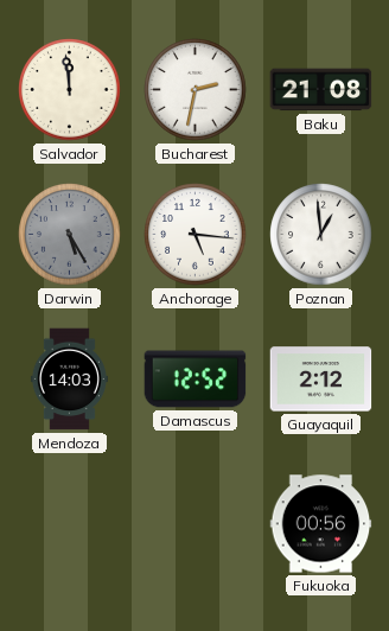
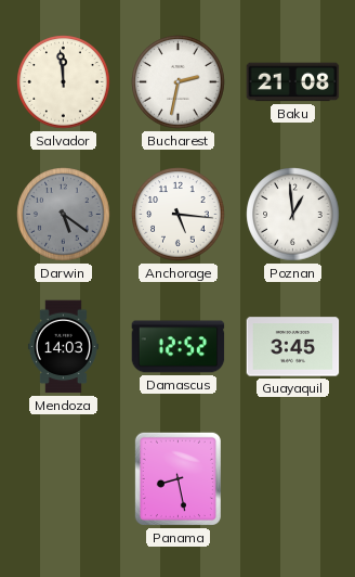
Darwin: 5:25 -> 5:21
Guayaquil: 2:12 -> 3:45
Panama: none -> 8:28
Fukuoka: 00:56 -> none
